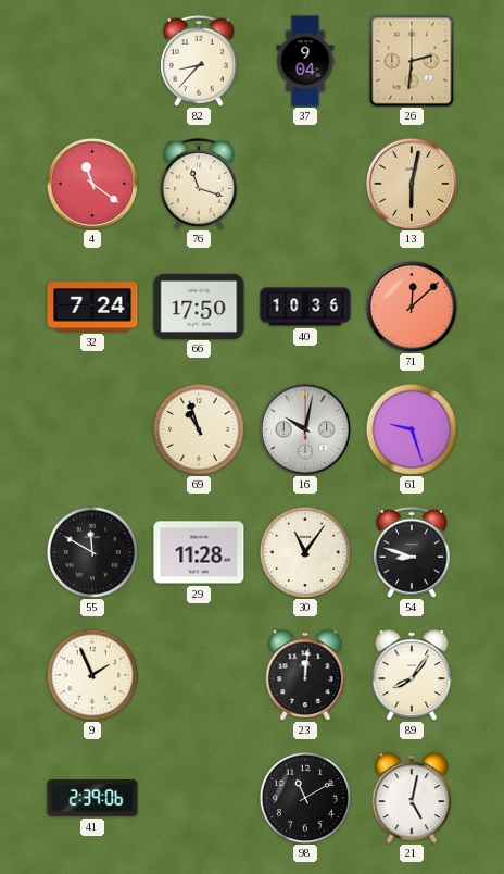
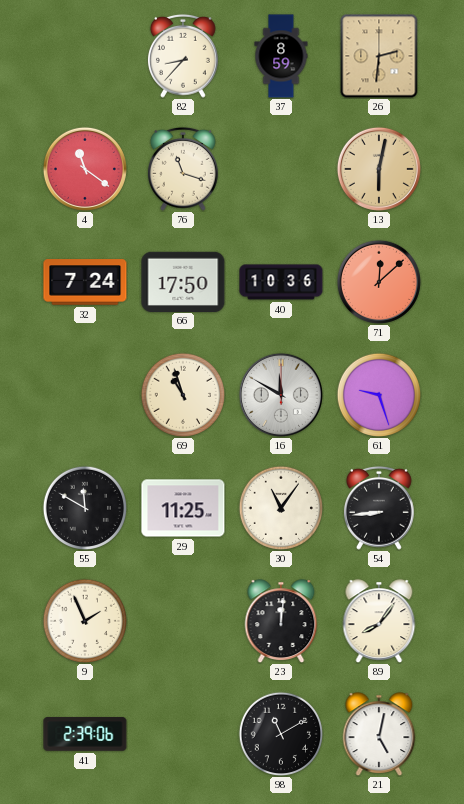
37: 9:04 -> 8:59
16: 10:02 -> 11:50
29: 11:28 -> 11:25
54: 8:48 -> 8:44
